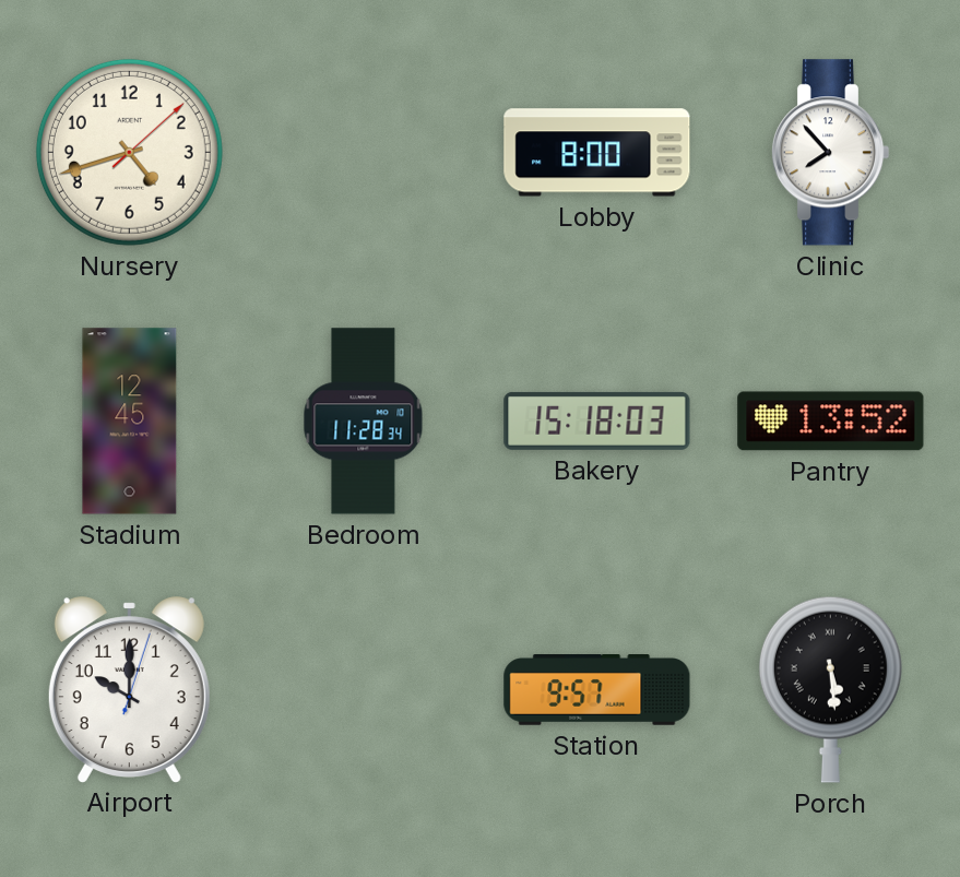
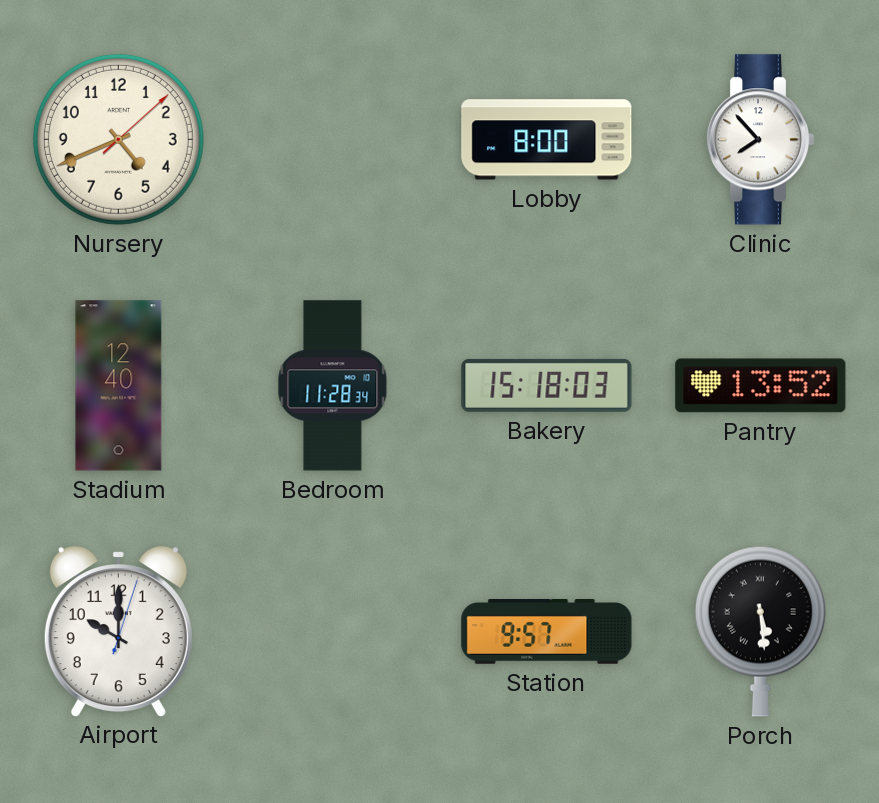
Nursery: 4:42 -> 4:41
Stadium: 12:45 -> 12:40
